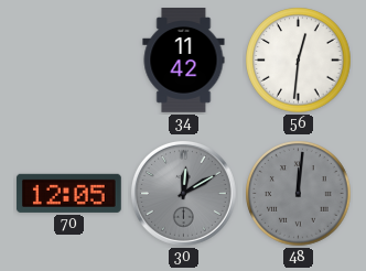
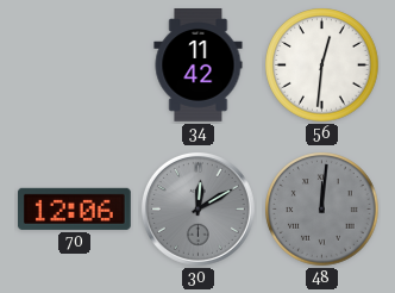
70: 12:05 -> 12:06
